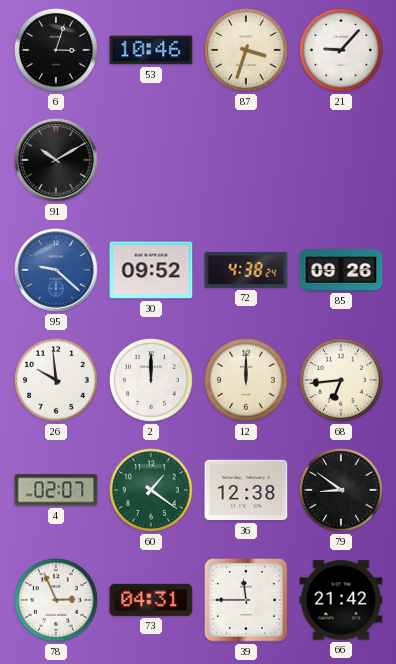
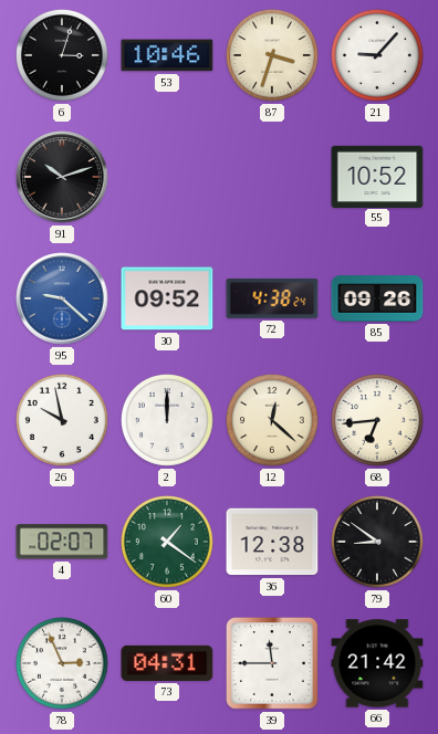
91: 10:10 -> 10:12
55: none -> 10:52
26: 9:59 -> 9:58
12: 12:00 -> 12:22
